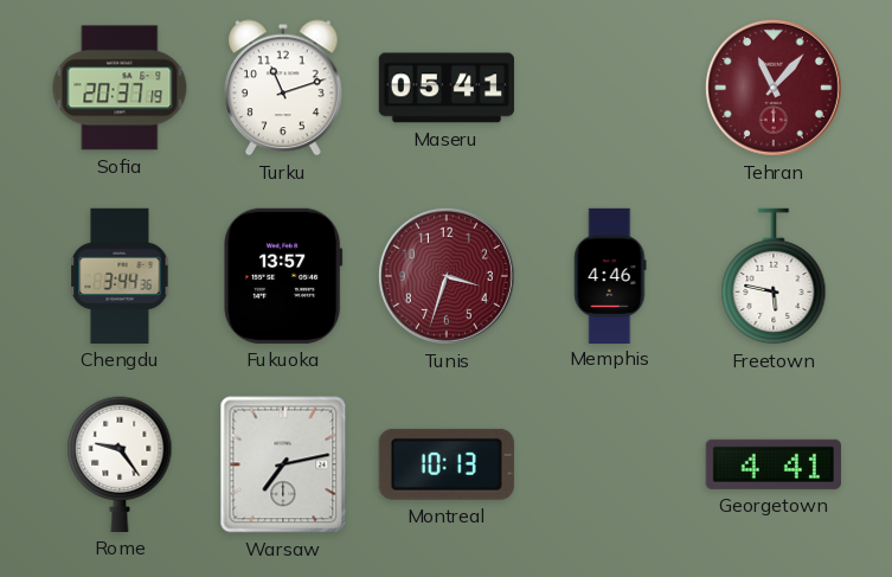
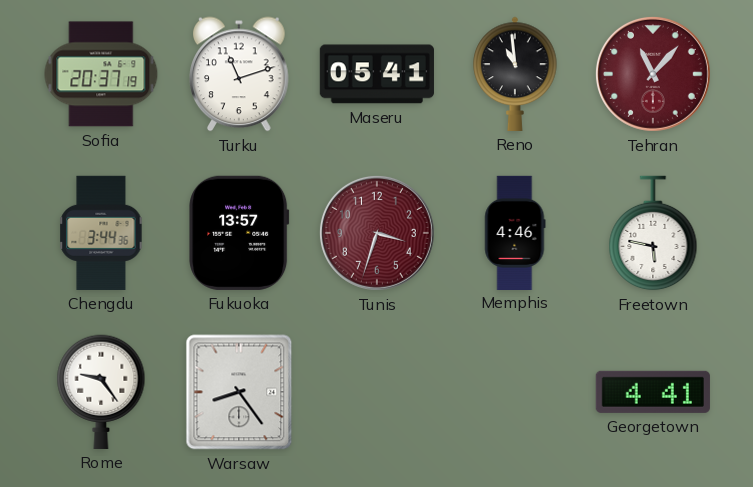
Reno: none -> 10:59
Warsaw: 7:13 -> 8:24
Montreal: 10:13 -> none
